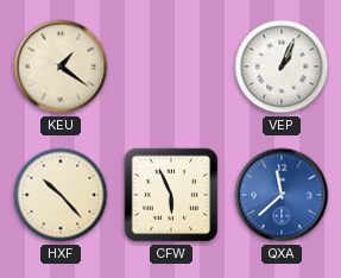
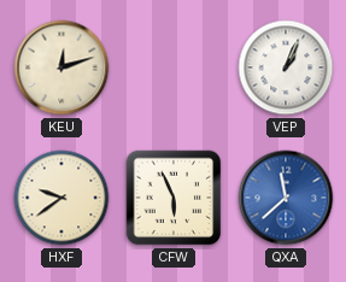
KEU: 1:21 -> 12:12
HXF: 10:23 -> 9:39
